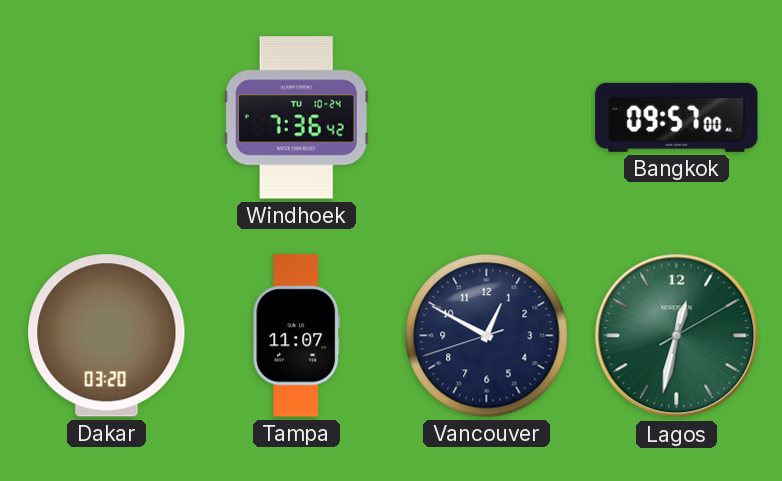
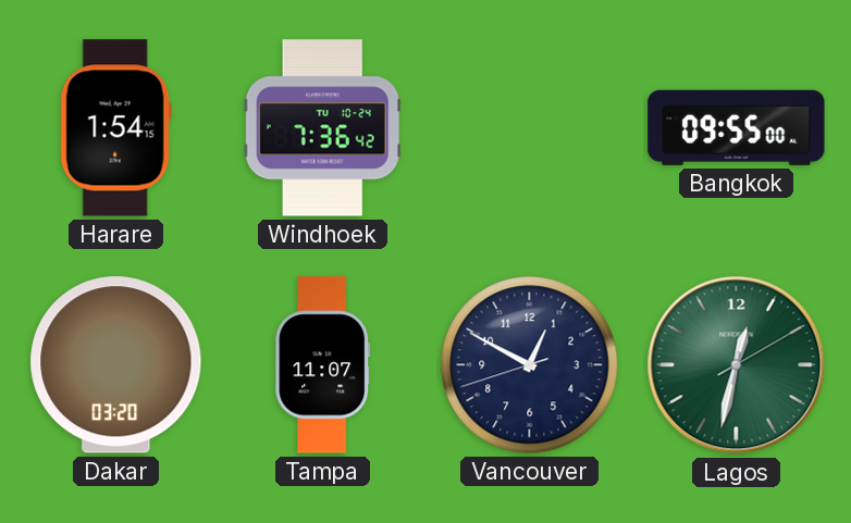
Harare: none -> 1:54
Bangkok: 09:57 -> 09:55
